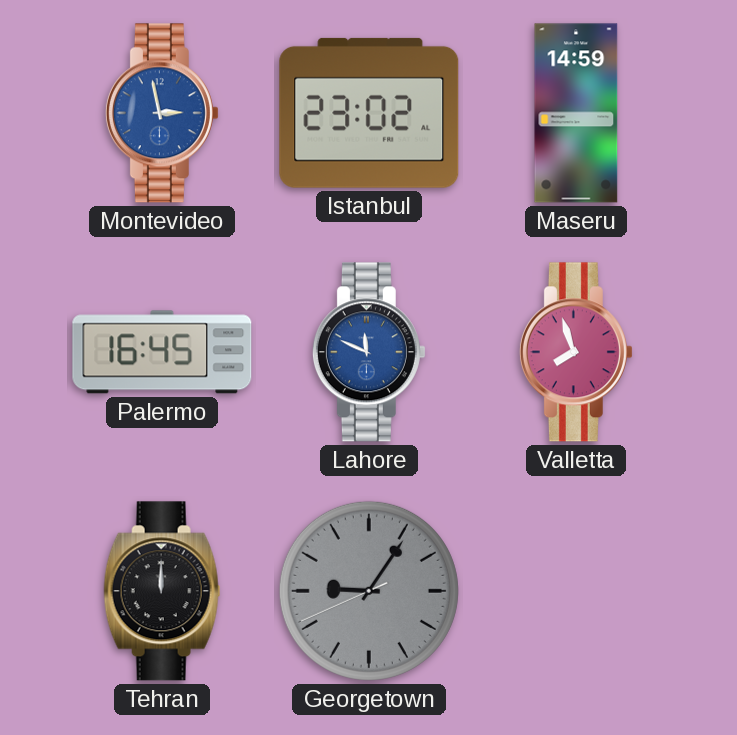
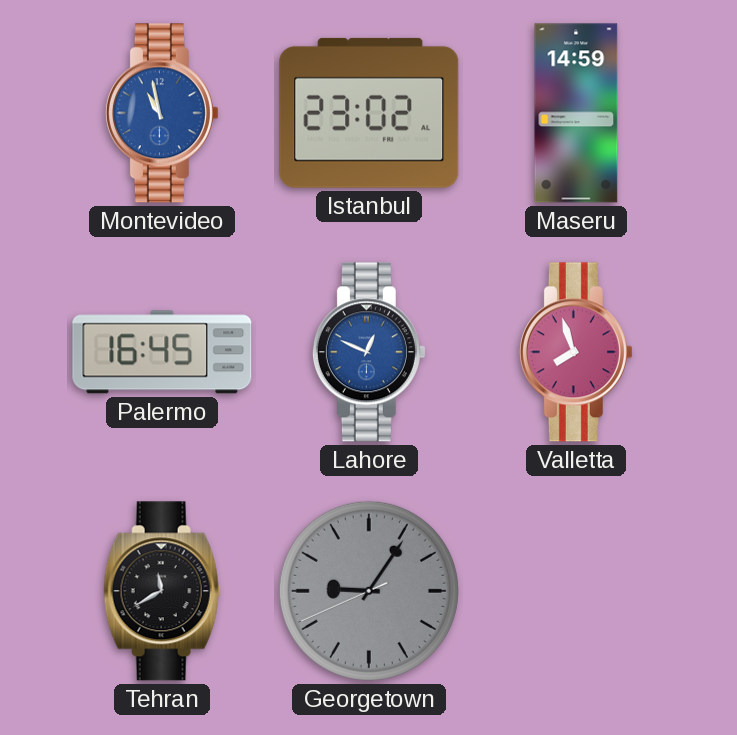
Montevideo: 2:58 -> 10:58
Lahore: 11:49 -> 12:49
Tehran: 12:00 -> 11:40
